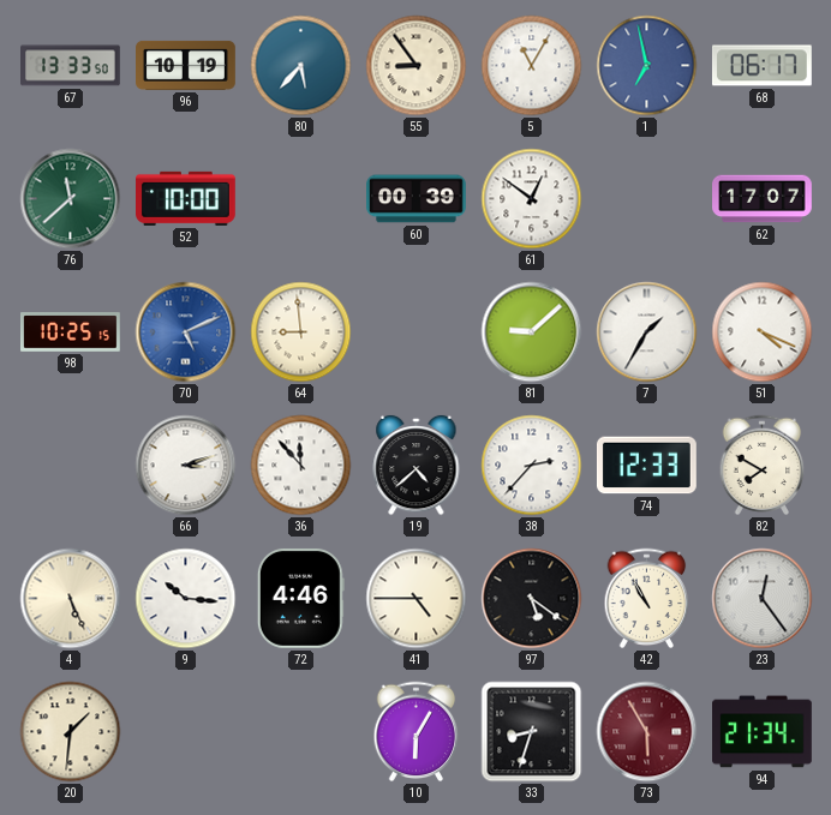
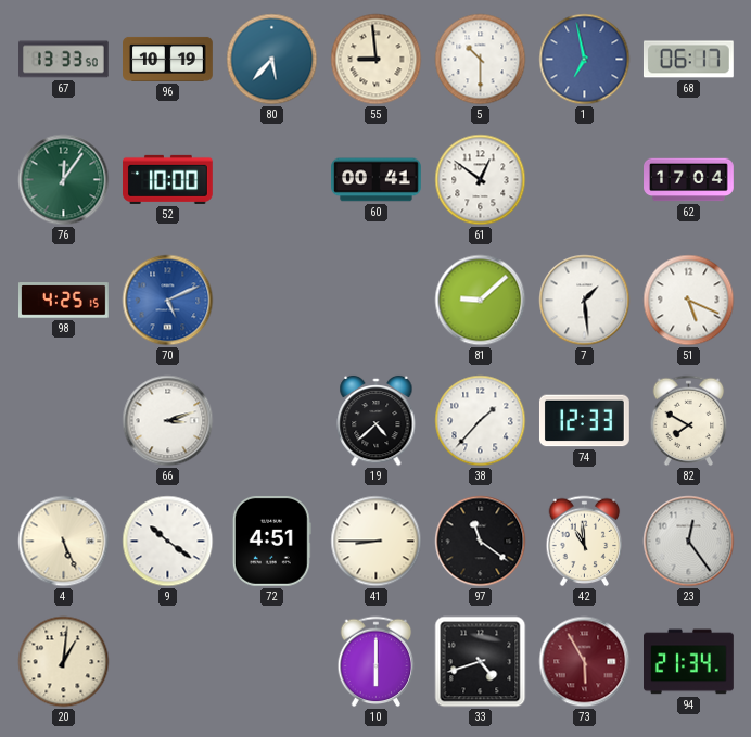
55: 8:54 -> 8:59
5: 11:05 -> 10:30
76: 11:38 -> 12:06
60: 00:39 -> 00:41
62: 17:07 -> 17:04
98: 10:25 -> 4:25
64: 8:59 -> none
7: 1:35 -> 1:29
51: 4:19 -> 5:19
36: 11:53 -> none
38: 2:37 -> 1:37
9: 10:16 -> 10:21
72: 4:46 -> 4:51
41: 4:45 -> 8:45
97: 5:21 -> 11:21
42: 10:55 -> 10:59
20: 1:31 -> 1:01
10: 6:05 -> 6:00
33: 8:33 -> 4:42
